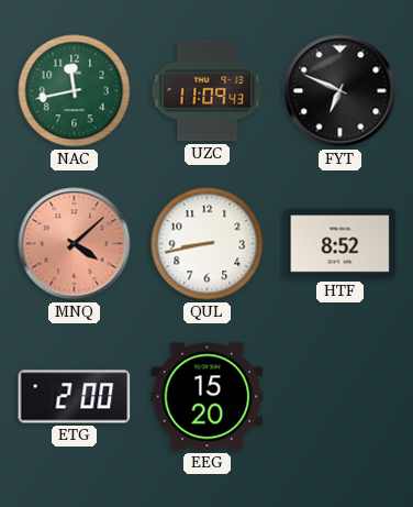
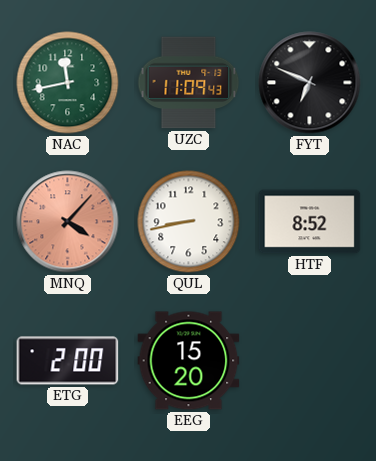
MNQ: 4:08 -> 4:07
